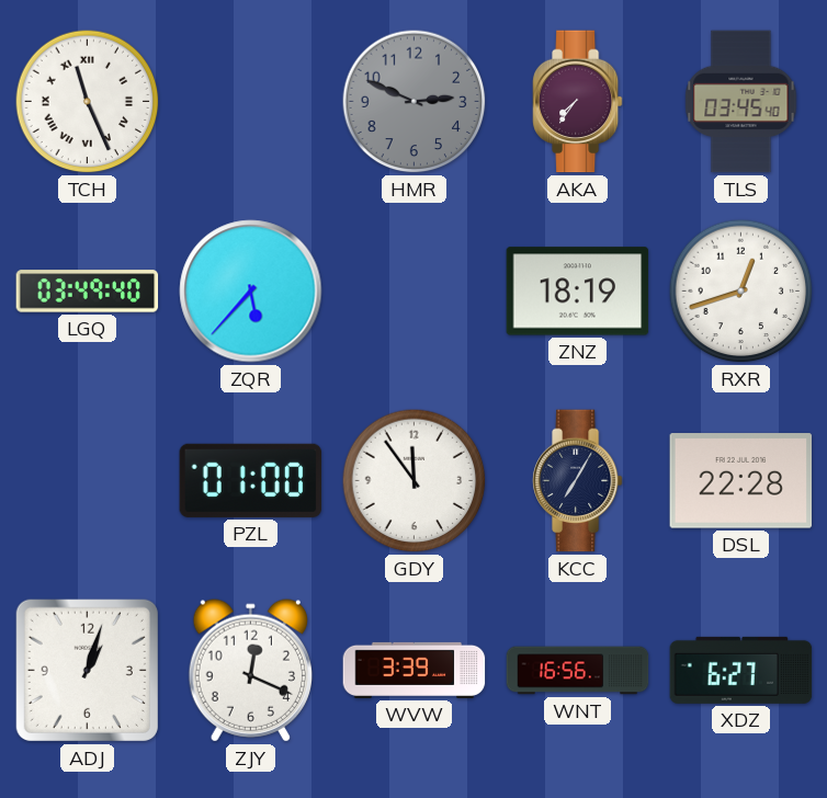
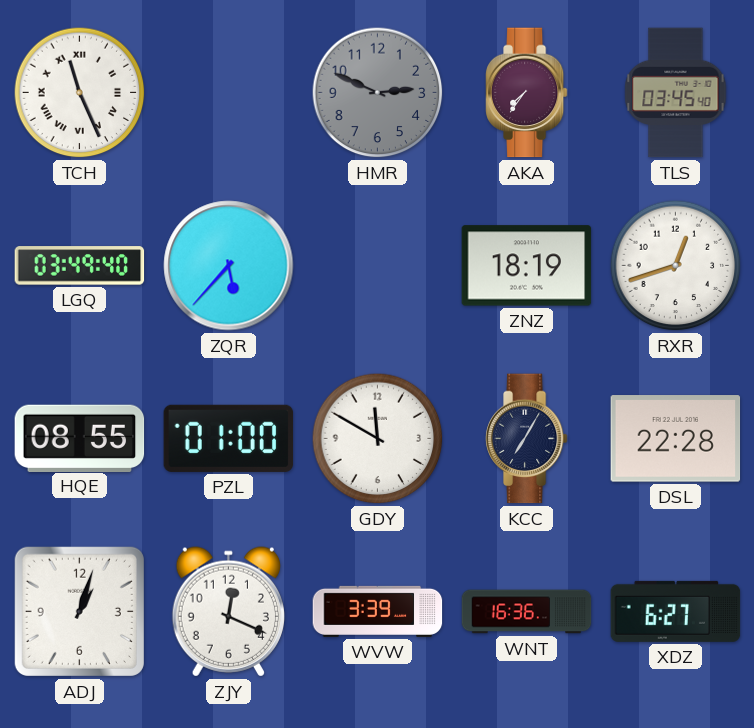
HQE: none -> 08:55
GDY: 11:54 -> 11:50
WNT: 16:56 -> 16:36
